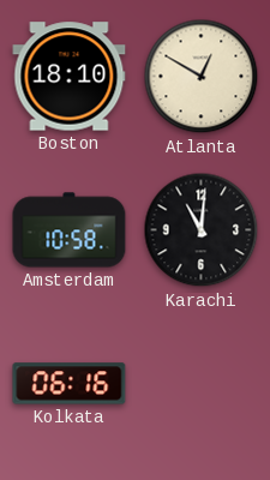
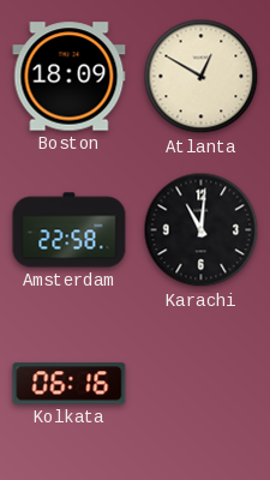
Boston: 18:10 -> 18:09
Amsterdam: 10:58 -> 22:58
